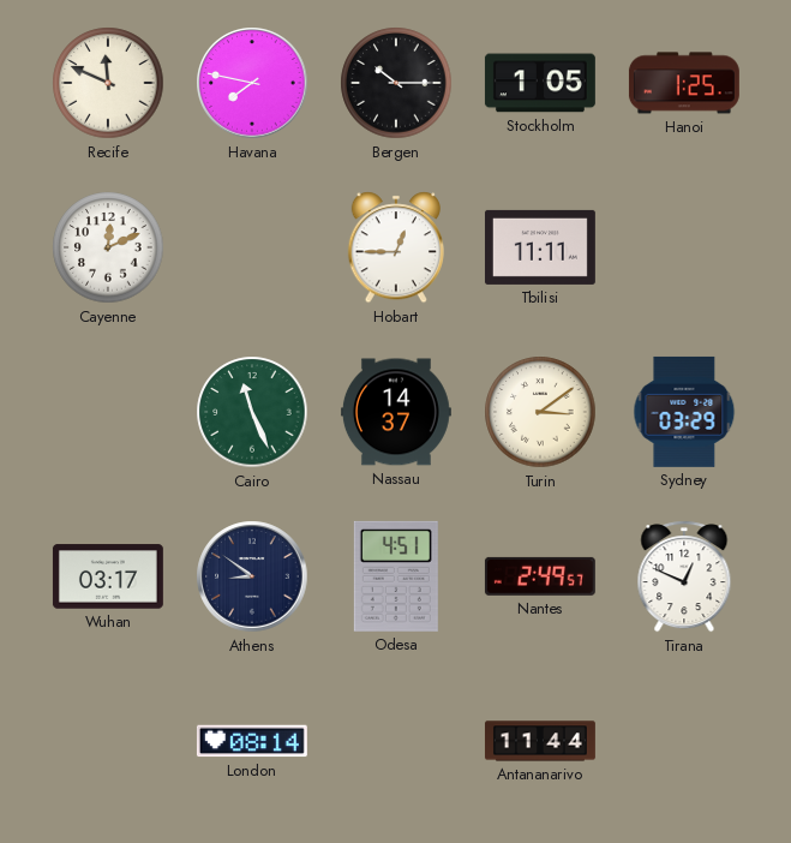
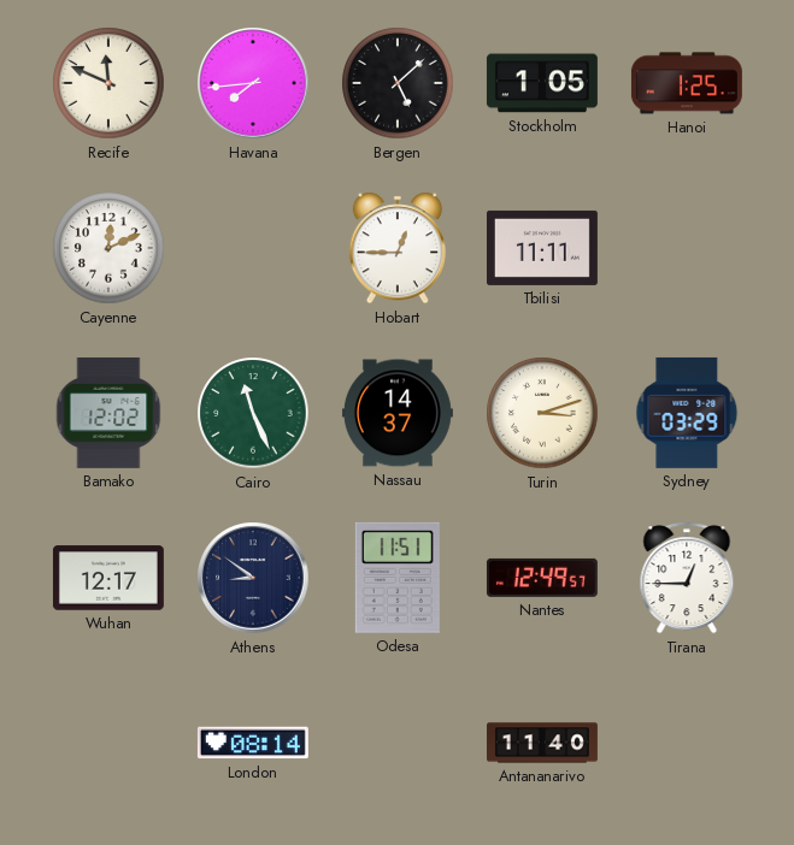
Havana: 7:47 -> 7:44
Bergen: 10:15 -> 5:08
Bamako: none -> 12:02
Turin: 3:09 -> 3:12
Wuhan: 03:17 -> 12:17
Odesa: 4:51 -> 11:51
Nantes: 2:49 -> 12:49
Tirana: 12:49 -> 12:45
Antananarivo: 11:44 -> 11:40
